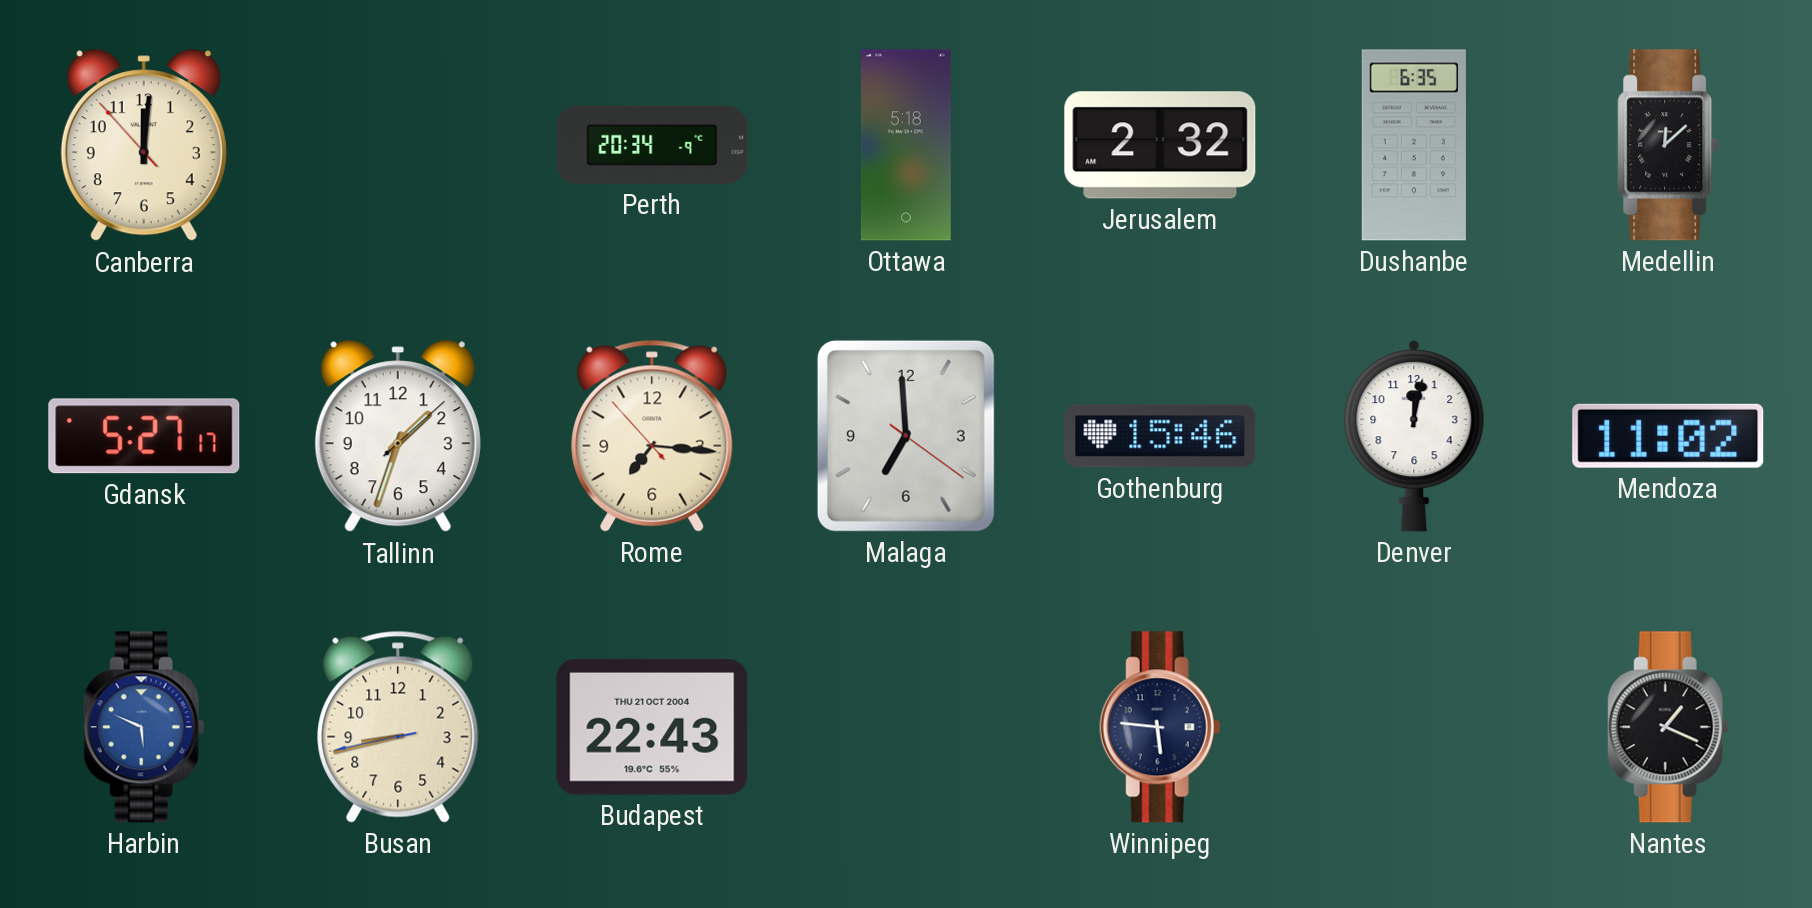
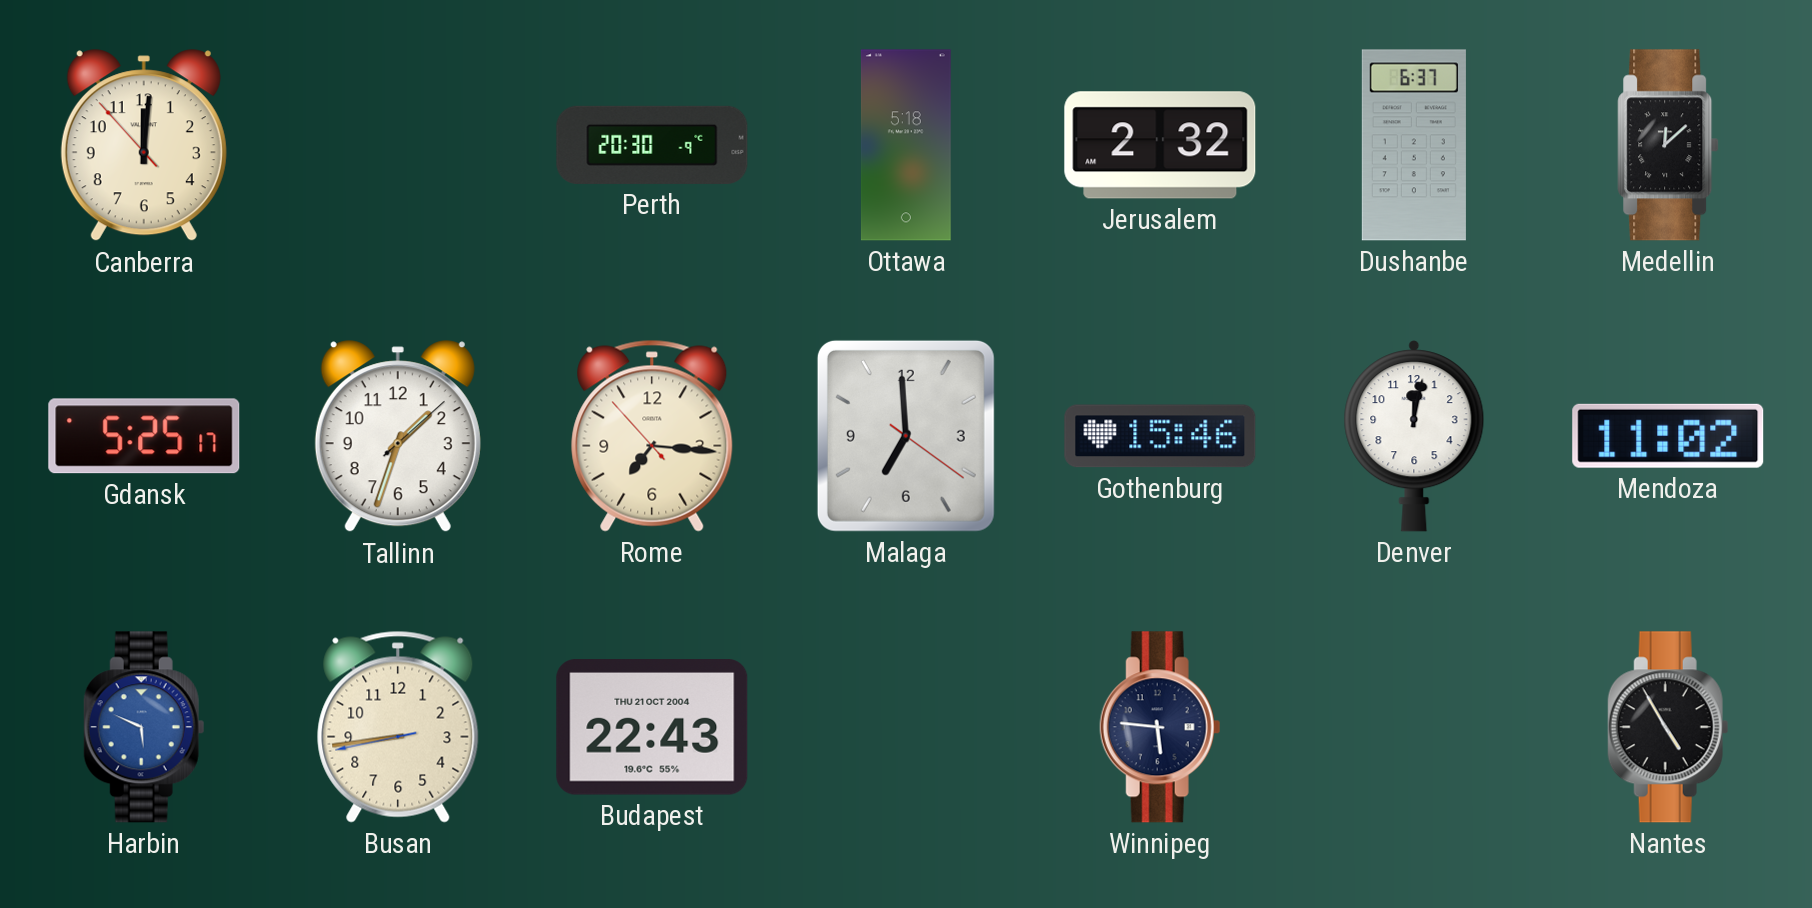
Perth: 20:34 -> 20:30
Dushanbe: 6:35 -> 6:37
Gdansk: 5:27 -> 5:25
Busan: 8:42 -> 8:43
Nantes: 1:19 -> 4:55
